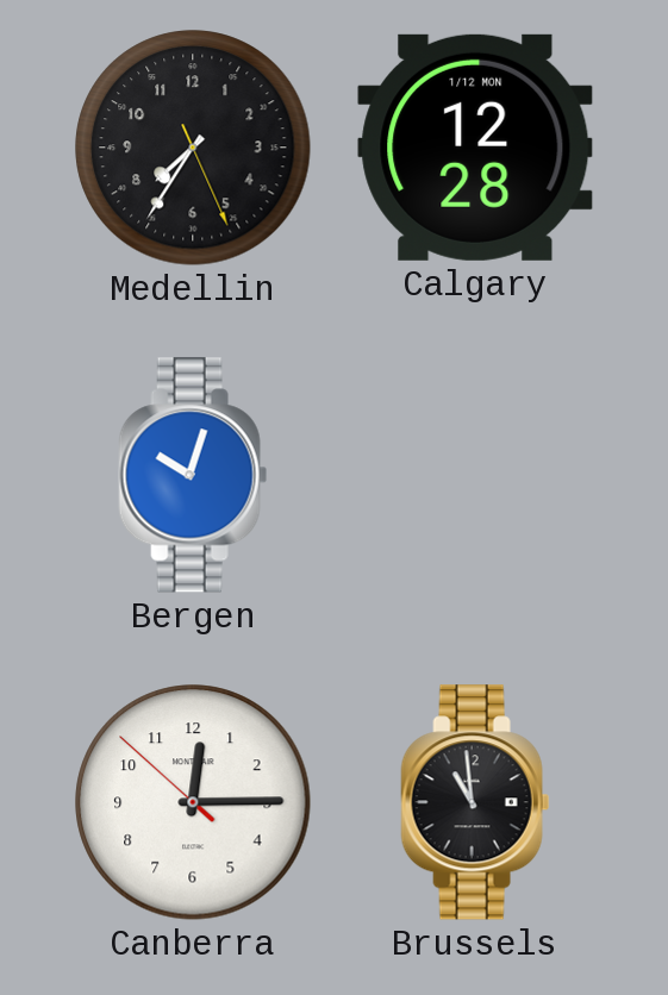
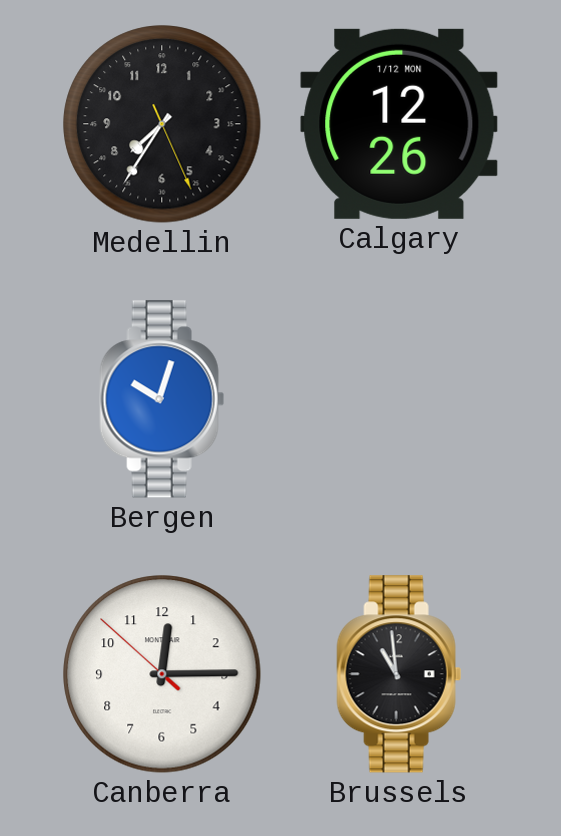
Calgary: 12:28 -> 12:26
